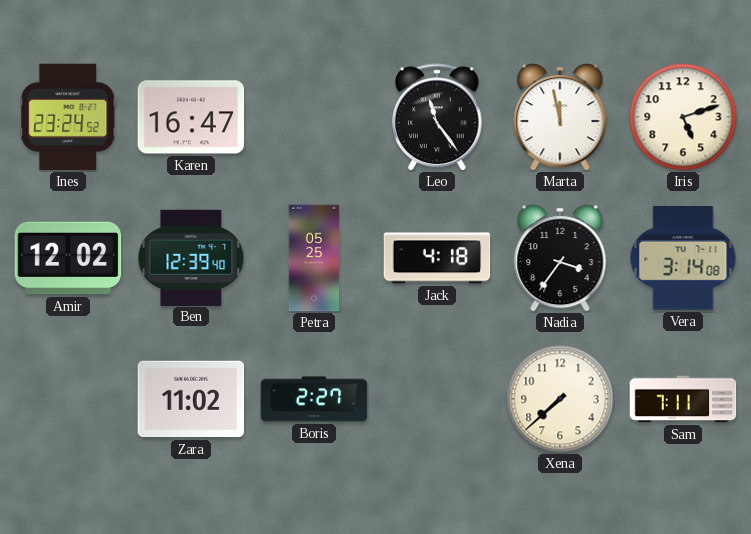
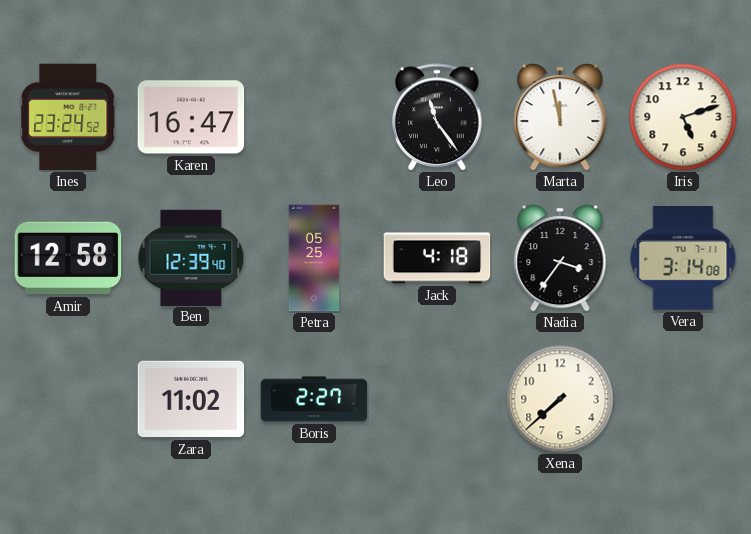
Amir: 12:02 -> 12:58
Sam: 7:11 -> none
